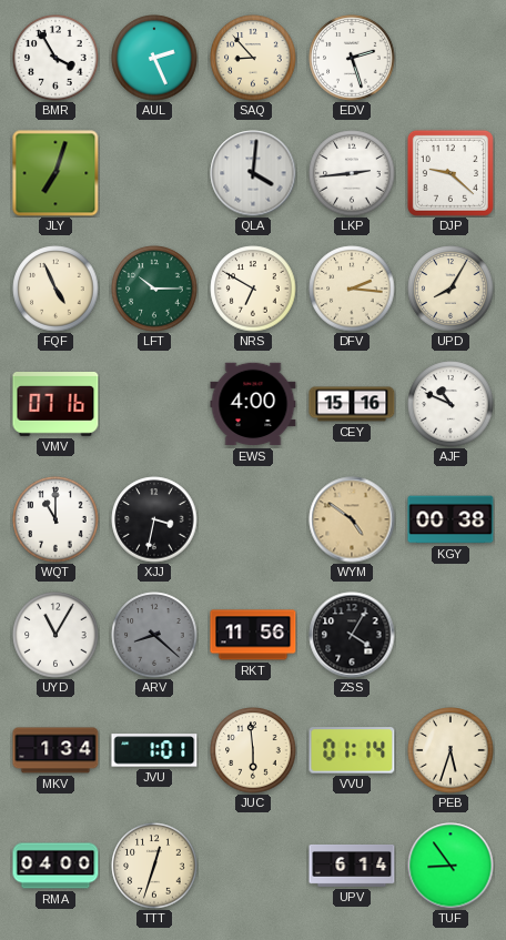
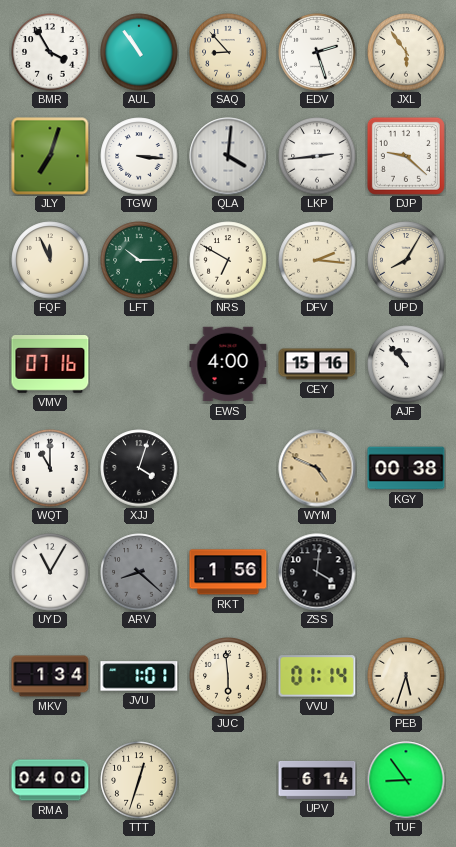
AUL: 2:26 -> 10:54
JXL: none -> 5:54
TGW: none -> 3:16
FQF: 4:56 -> 11:56
AJF: 10:49 -> 10:53
XJJ: 3:32 -> 4:03
WYM: 4:51 -> 4:49
RKT: 11:56 -> 1:56
ZSS: 4:05 -> 4:01
